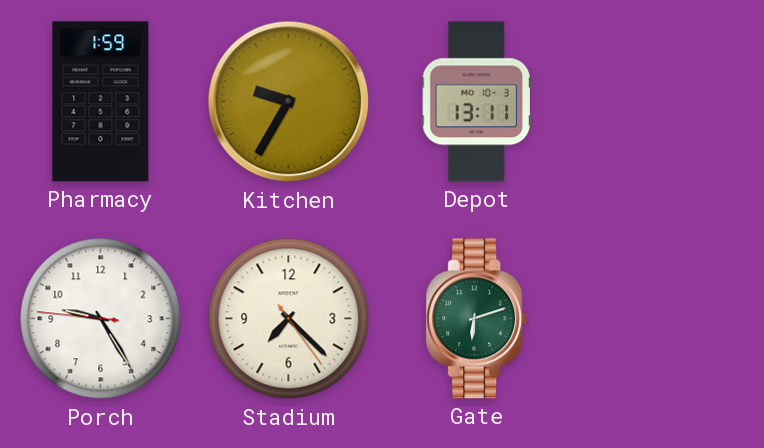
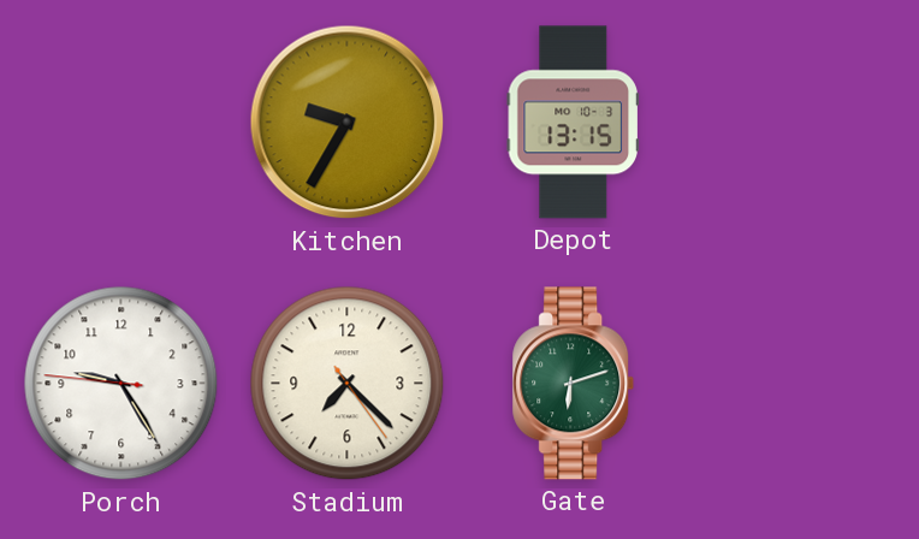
Pharmacy: 1:59 -> none
Depot: 13:11 -> 13:15
